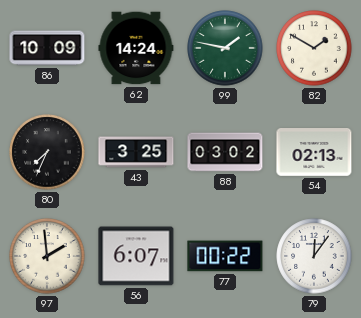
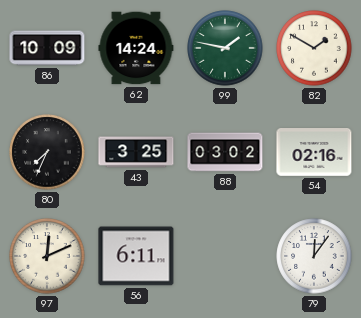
54: 02:13 -> 02:16
97: 1:59 -> 12:11
56: 6:07 -> 6:11
77: 00:22 -> none
